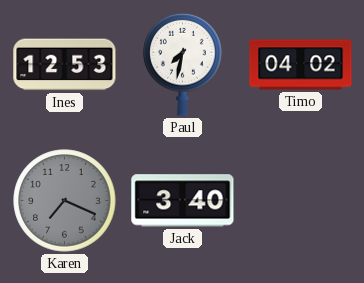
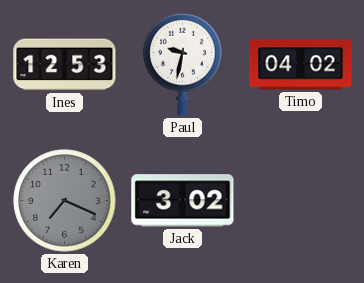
Paul: 7:32 -> 9:32
Jack: 3:40 -> 3:02
